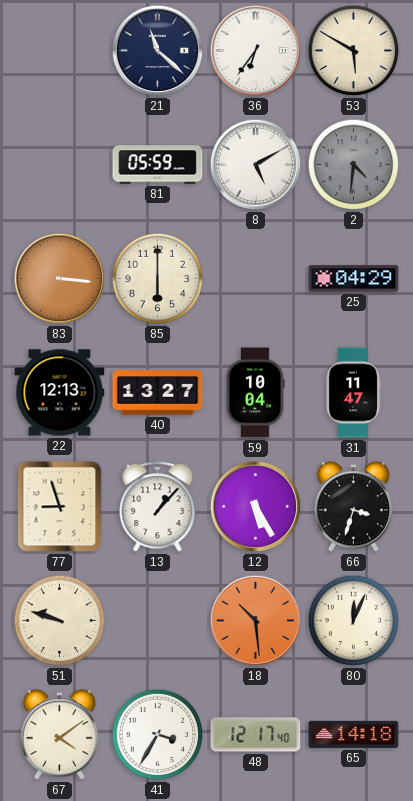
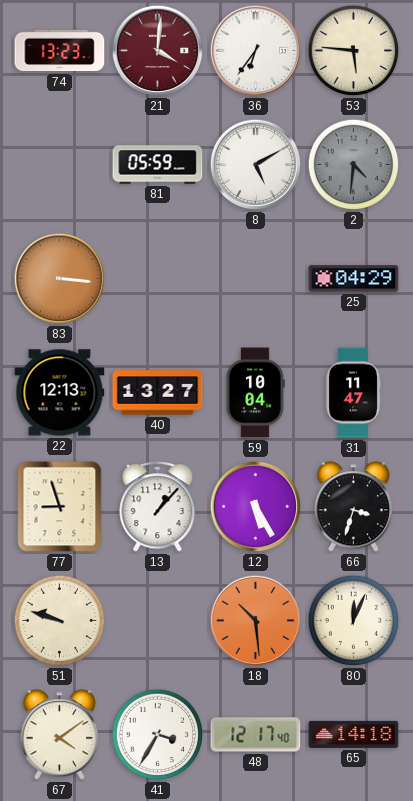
74: none -> 13:23
21: 11:22 -> 4:01
21 dial: navy -> burgundy
53: 5:50 -> 5:46
85: 6:00 -> none
